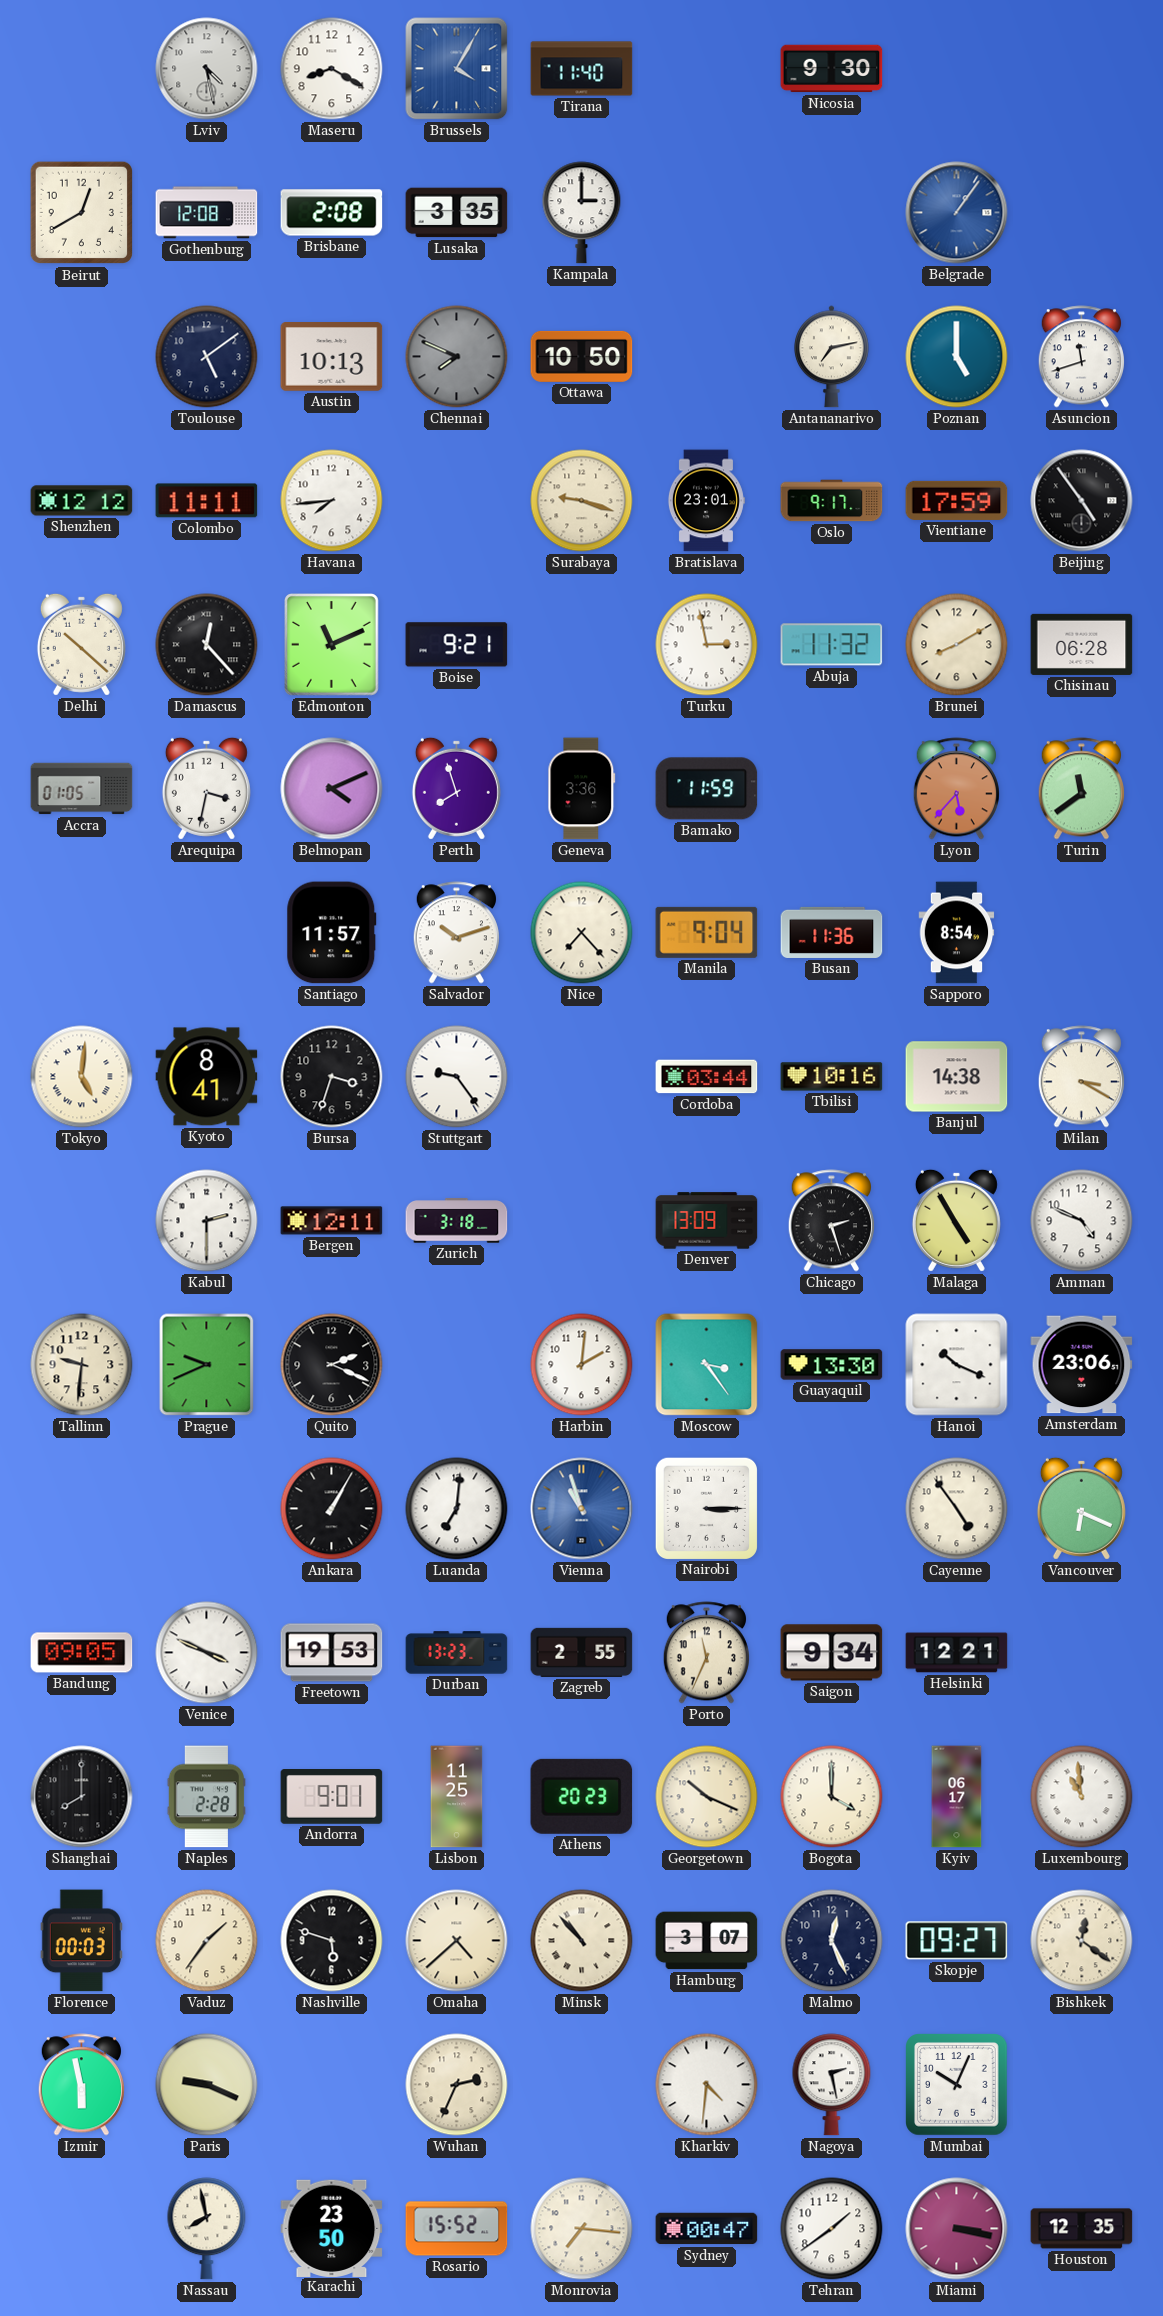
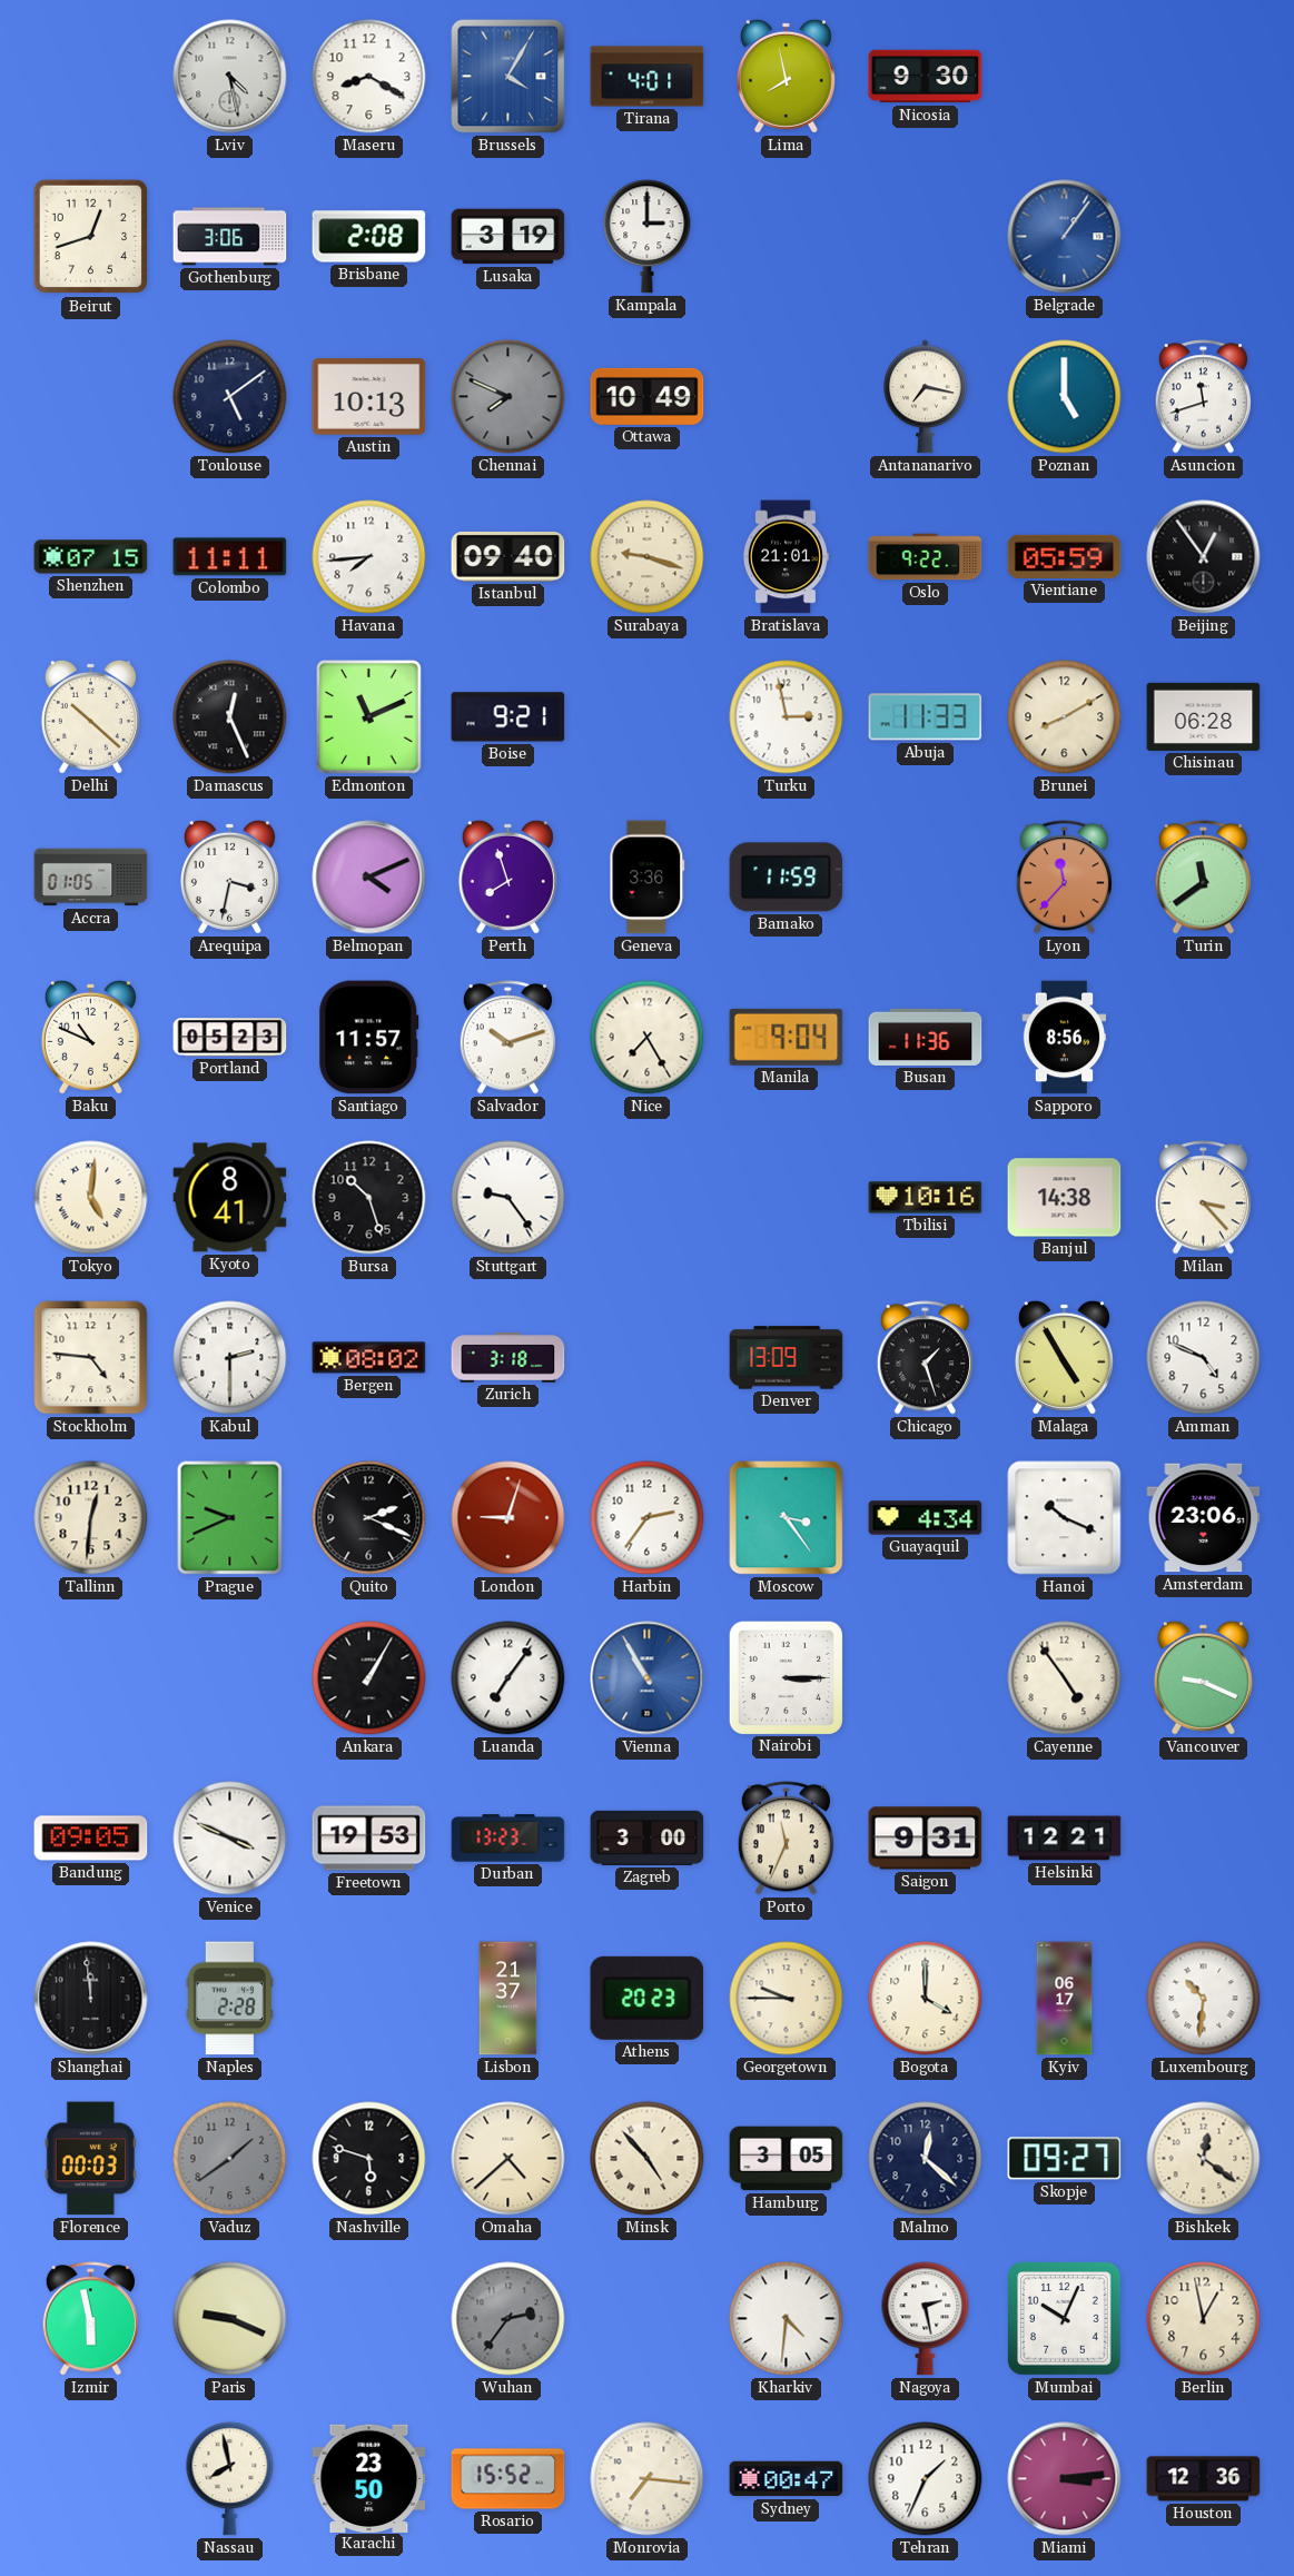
Tirana: 11:40 -> 4:01
Lima: none -> 7:58
Beirut: 12:40 -> 12:42
Gothenburg: 12:08 -> 3:06
Lusaka: 3:35 -> 3:19
Ottawa: 10:50 -> 10:49
Antananarivo: 7:13 -> 7:17
Shenzhen: 12:12 -> 07:15
Istanbul: none -> 09:40
Bratislava: 23:01 -> 21:01
Oslo: 9:17 -> 9:22
Vientiane: 17:59 -> 05:59
Beijing: 4:54 -> 12:54
Damascus: 12:23 -> 12:26
Abuja: 11:32 -> 11:33
Lyon: 5:37 -> 11:37
Baku: none -> 10:49
Portland: none -> 05:23
Nice: 7:23 -> 7:25
Sapporo: 8:54 -> 8:56
Bursa: 3:33 -> 10:27
Cordoba: 03:44 -> none
Milan: 3:20 -> 3:23
Stockholm: none -> 4:46
Bergen: 12:11 -> 08:02
Chicago: 2:27 -> 1:27
Tallinn: 9:31 -> 12:31
London: none -> 9:03
Harbin: 2:01 -> 2:36
Guayaquil: 13:30 -> 4:34
Luanda: 7:01 -> 7:06
Vienna: 10:57 -> 10:55
Vancouver: 6:19 -> 9:19
Zagreb: 2:55 -> 3:00
Saigon: 9:34 -> 9:31
Shanghai: 8:00 -> 11:59
Andorra: 9:01 -> none
Lisbon: 11:25 -> 21:37
Georgetown: 10:19 -> 9:45
Luxembourg: 10:59 -> 10:31
Vaduz: 1:36 -> 1:39
Vaduz dial: cream -> grey
Minsk: 10:53 -> 4:53
Hamburg: 3:07 -> 3:05
Malmo: 12:26 -> 12:22
Wuhan: 2:34 -> 2:36
Wuhan dial: cream -> grey
Berlin: none -> 12:58
Tehran: 1:39 -> 1:34
Miami: 3:17 -> 3:14
Houston: 12:35 -> 12:36
